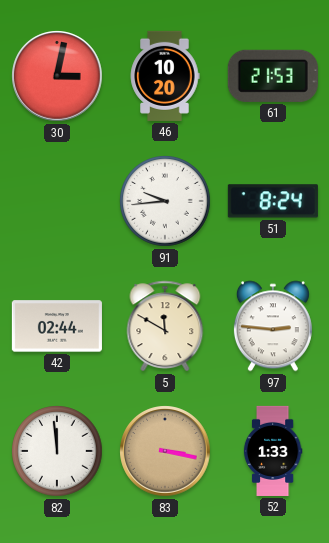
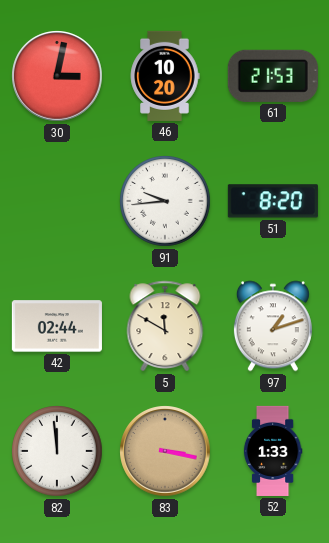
51: 8:24 -> 8:20
97: 2:46 -> 1:12
